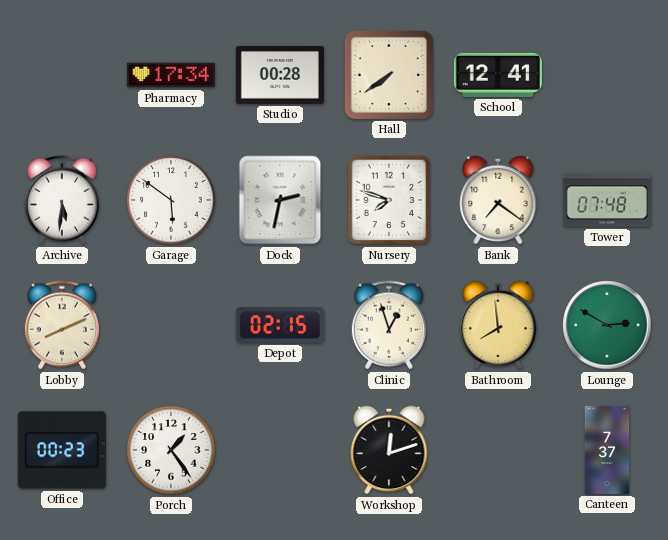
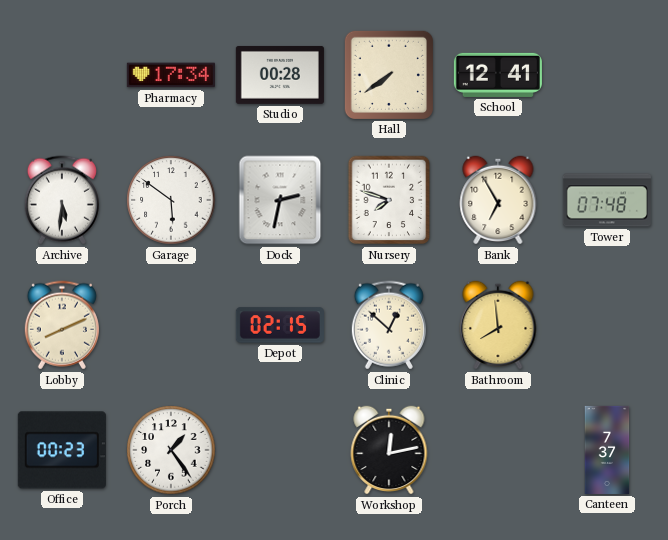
Bank: 7:21 -> 6:55
Clinic: 12:57 -> 12:52
Lounge: 2:50 -> none
Workshop: 12:12 -> 12:13
